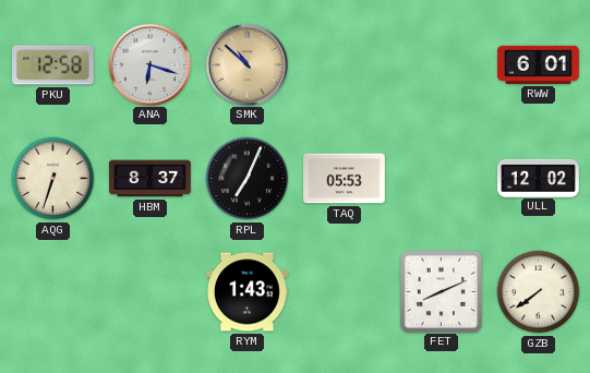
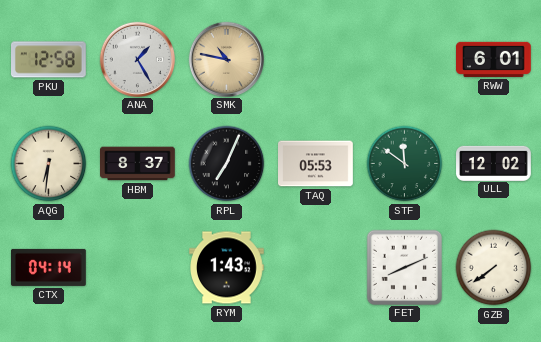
ANA: 6:18 -> 1:25
SMK: 10:52 -> 10:47
AQG: 6:33 -> 6:31
STF: none -> 11:51
CTX: none -> 04:14
